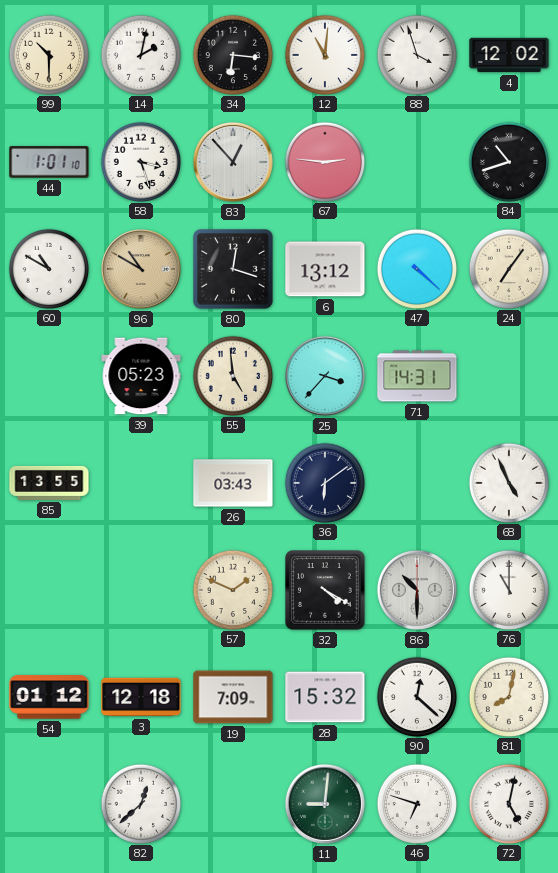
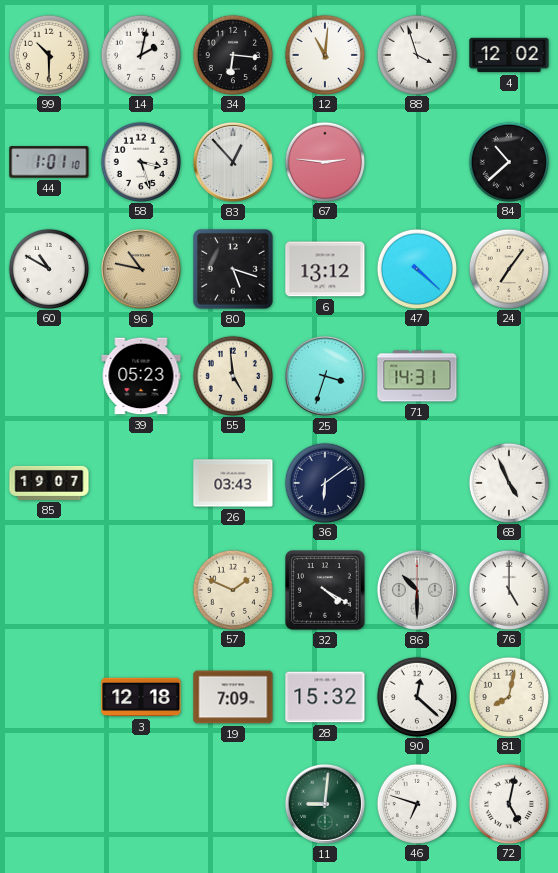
84: 10:42 -> 10:38
96: 10:50 -> 10:47
80: 12:18 -> 5:18
25: 3:37 -> 3:33
85: 13:55 -> 19:07
76: 11:00 -> 5:00
54: 01:12 -> none
82: 12:38 -> none
